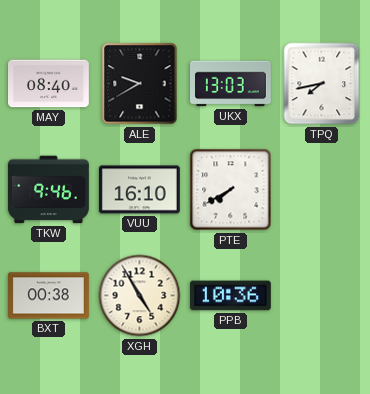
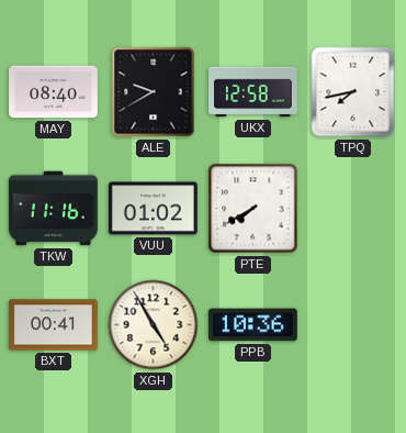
UKX: 13:03 -> 12:58
TKW: 9:46 -> 11:16
VUU: 16:10 -> 01:02
BXT: 00:38 -> 00:41
